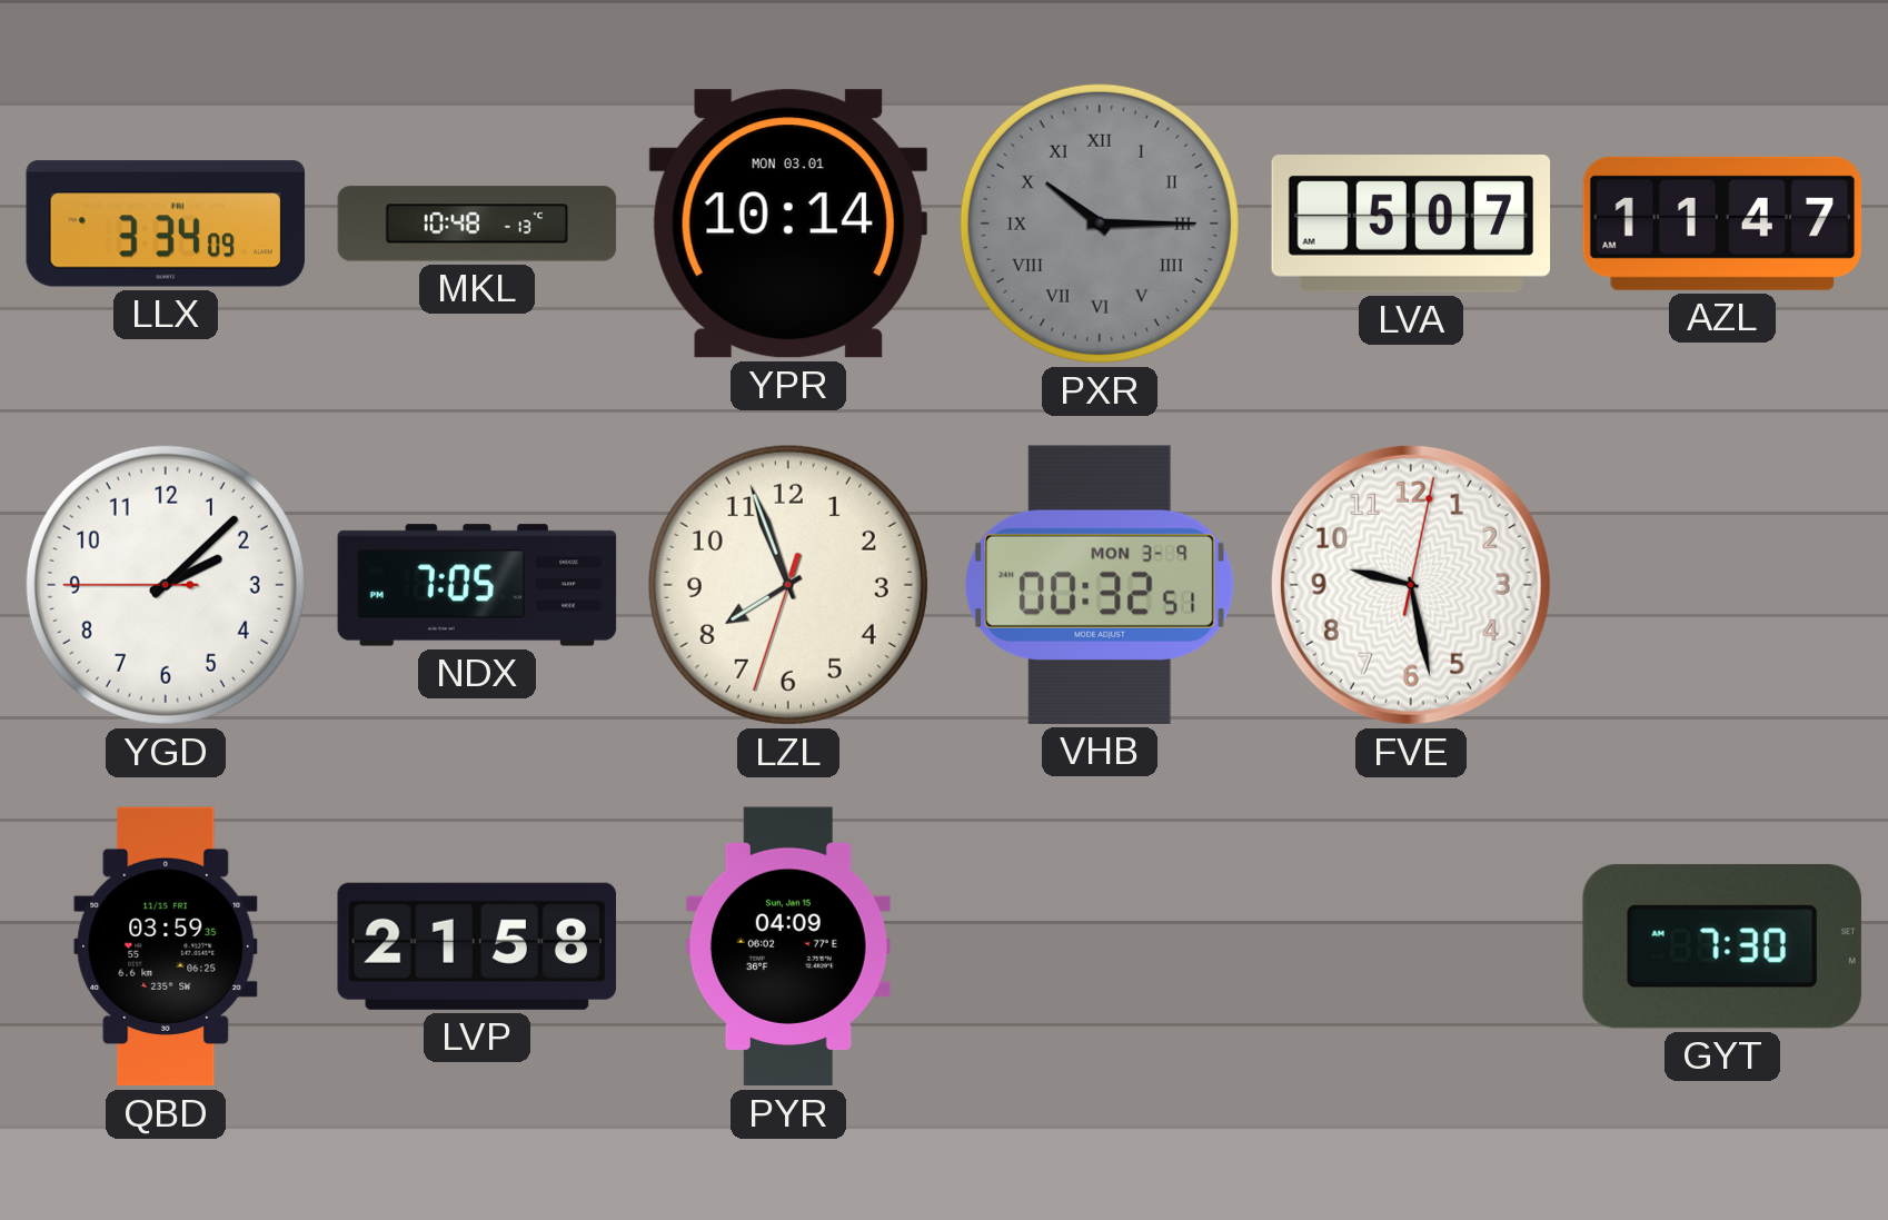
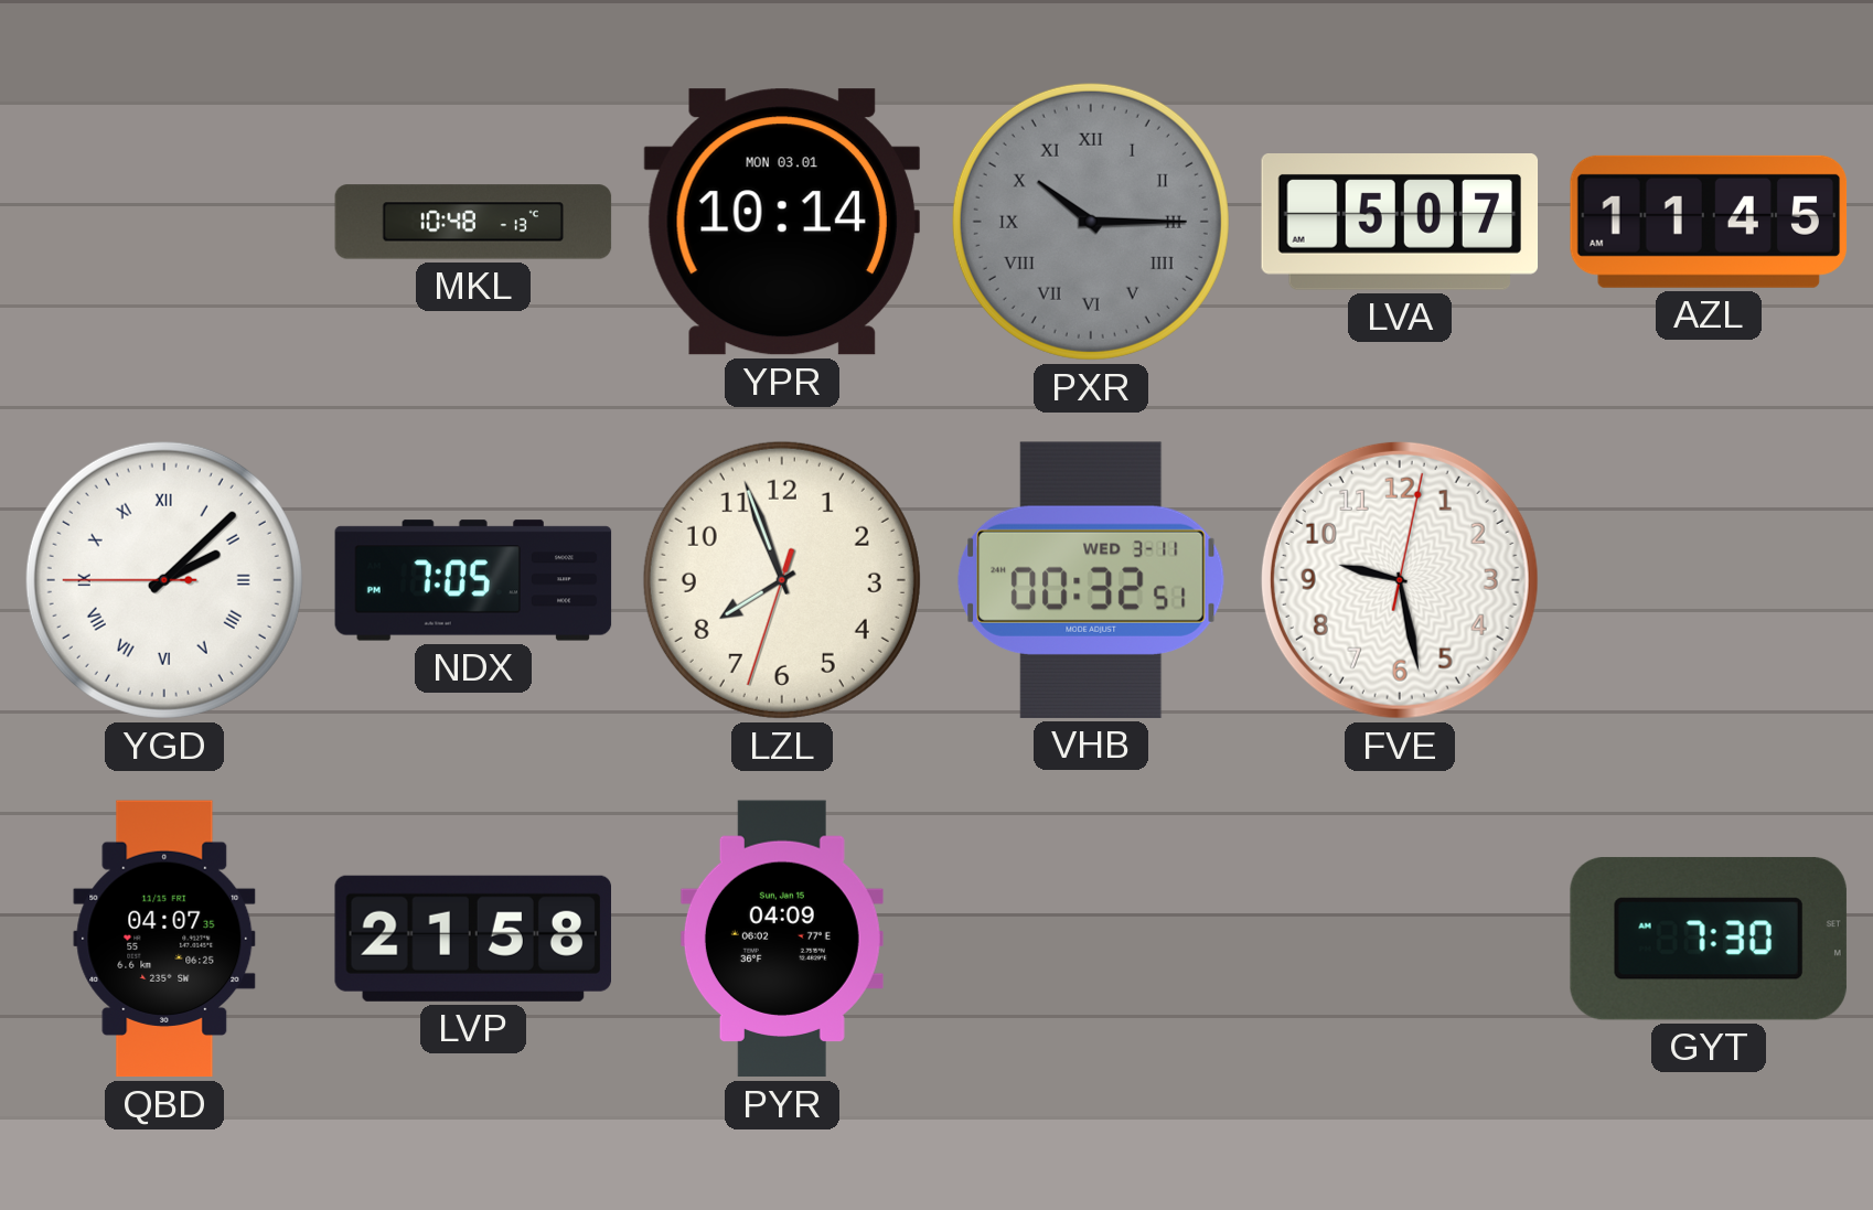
LLX: 3:34 -> none
AZL: 11:47 -> 11:45
YGD numerals: Arabic -> Roman
VHB date: MON 3-9 -> WED 3-11
QBD: 03:59 -> 04:07
